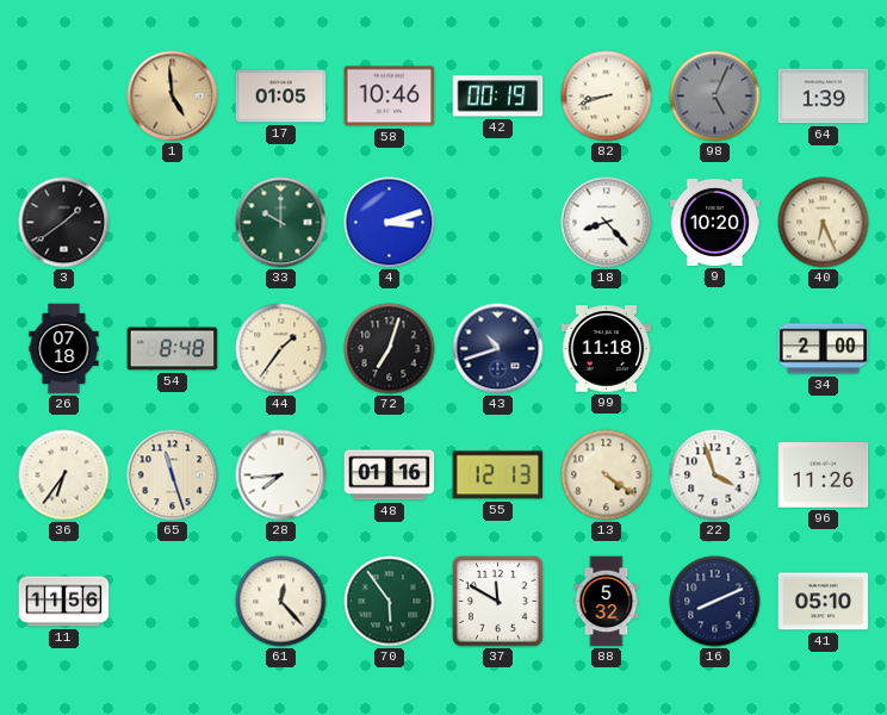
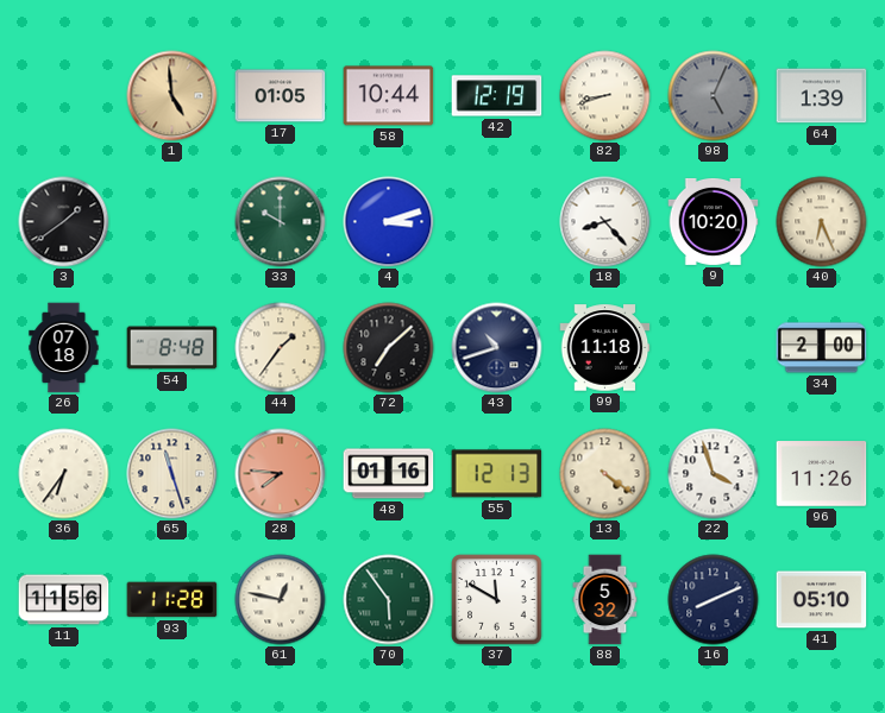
58: 10:46 -> 10:44
42: 00:19 -> 12:19
72: 7:03 -> 7:08
28: 7:44 -> 7:46
28 dial: white -> salmon
93: none -> 11:28
61: 12:23 -> 12:47
